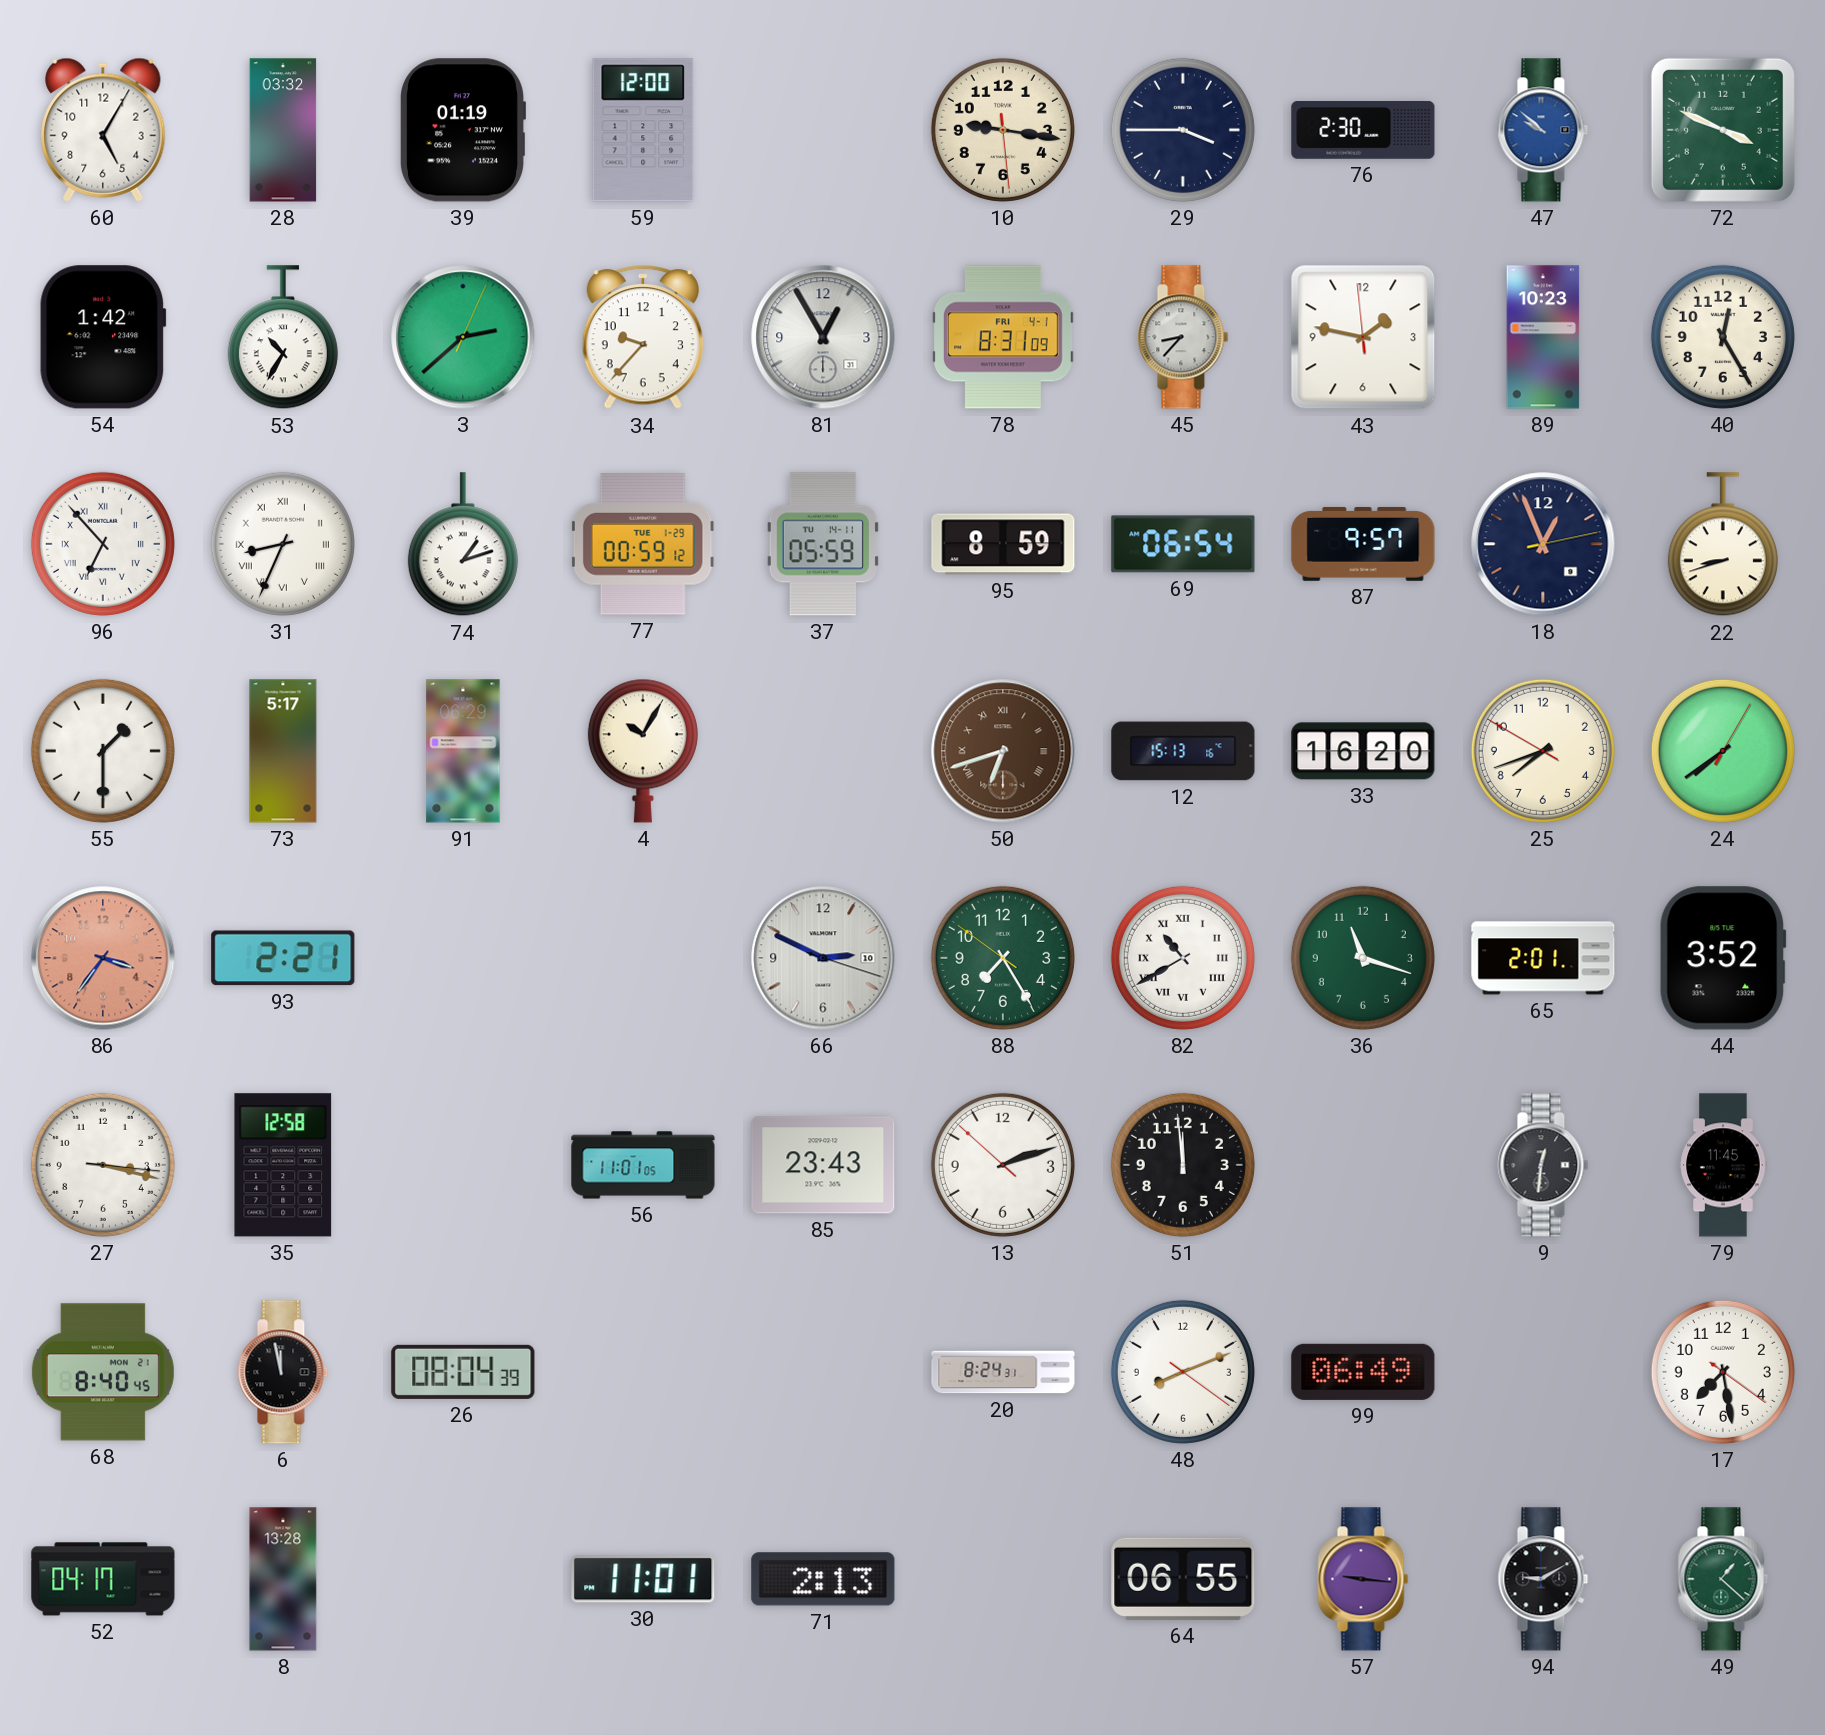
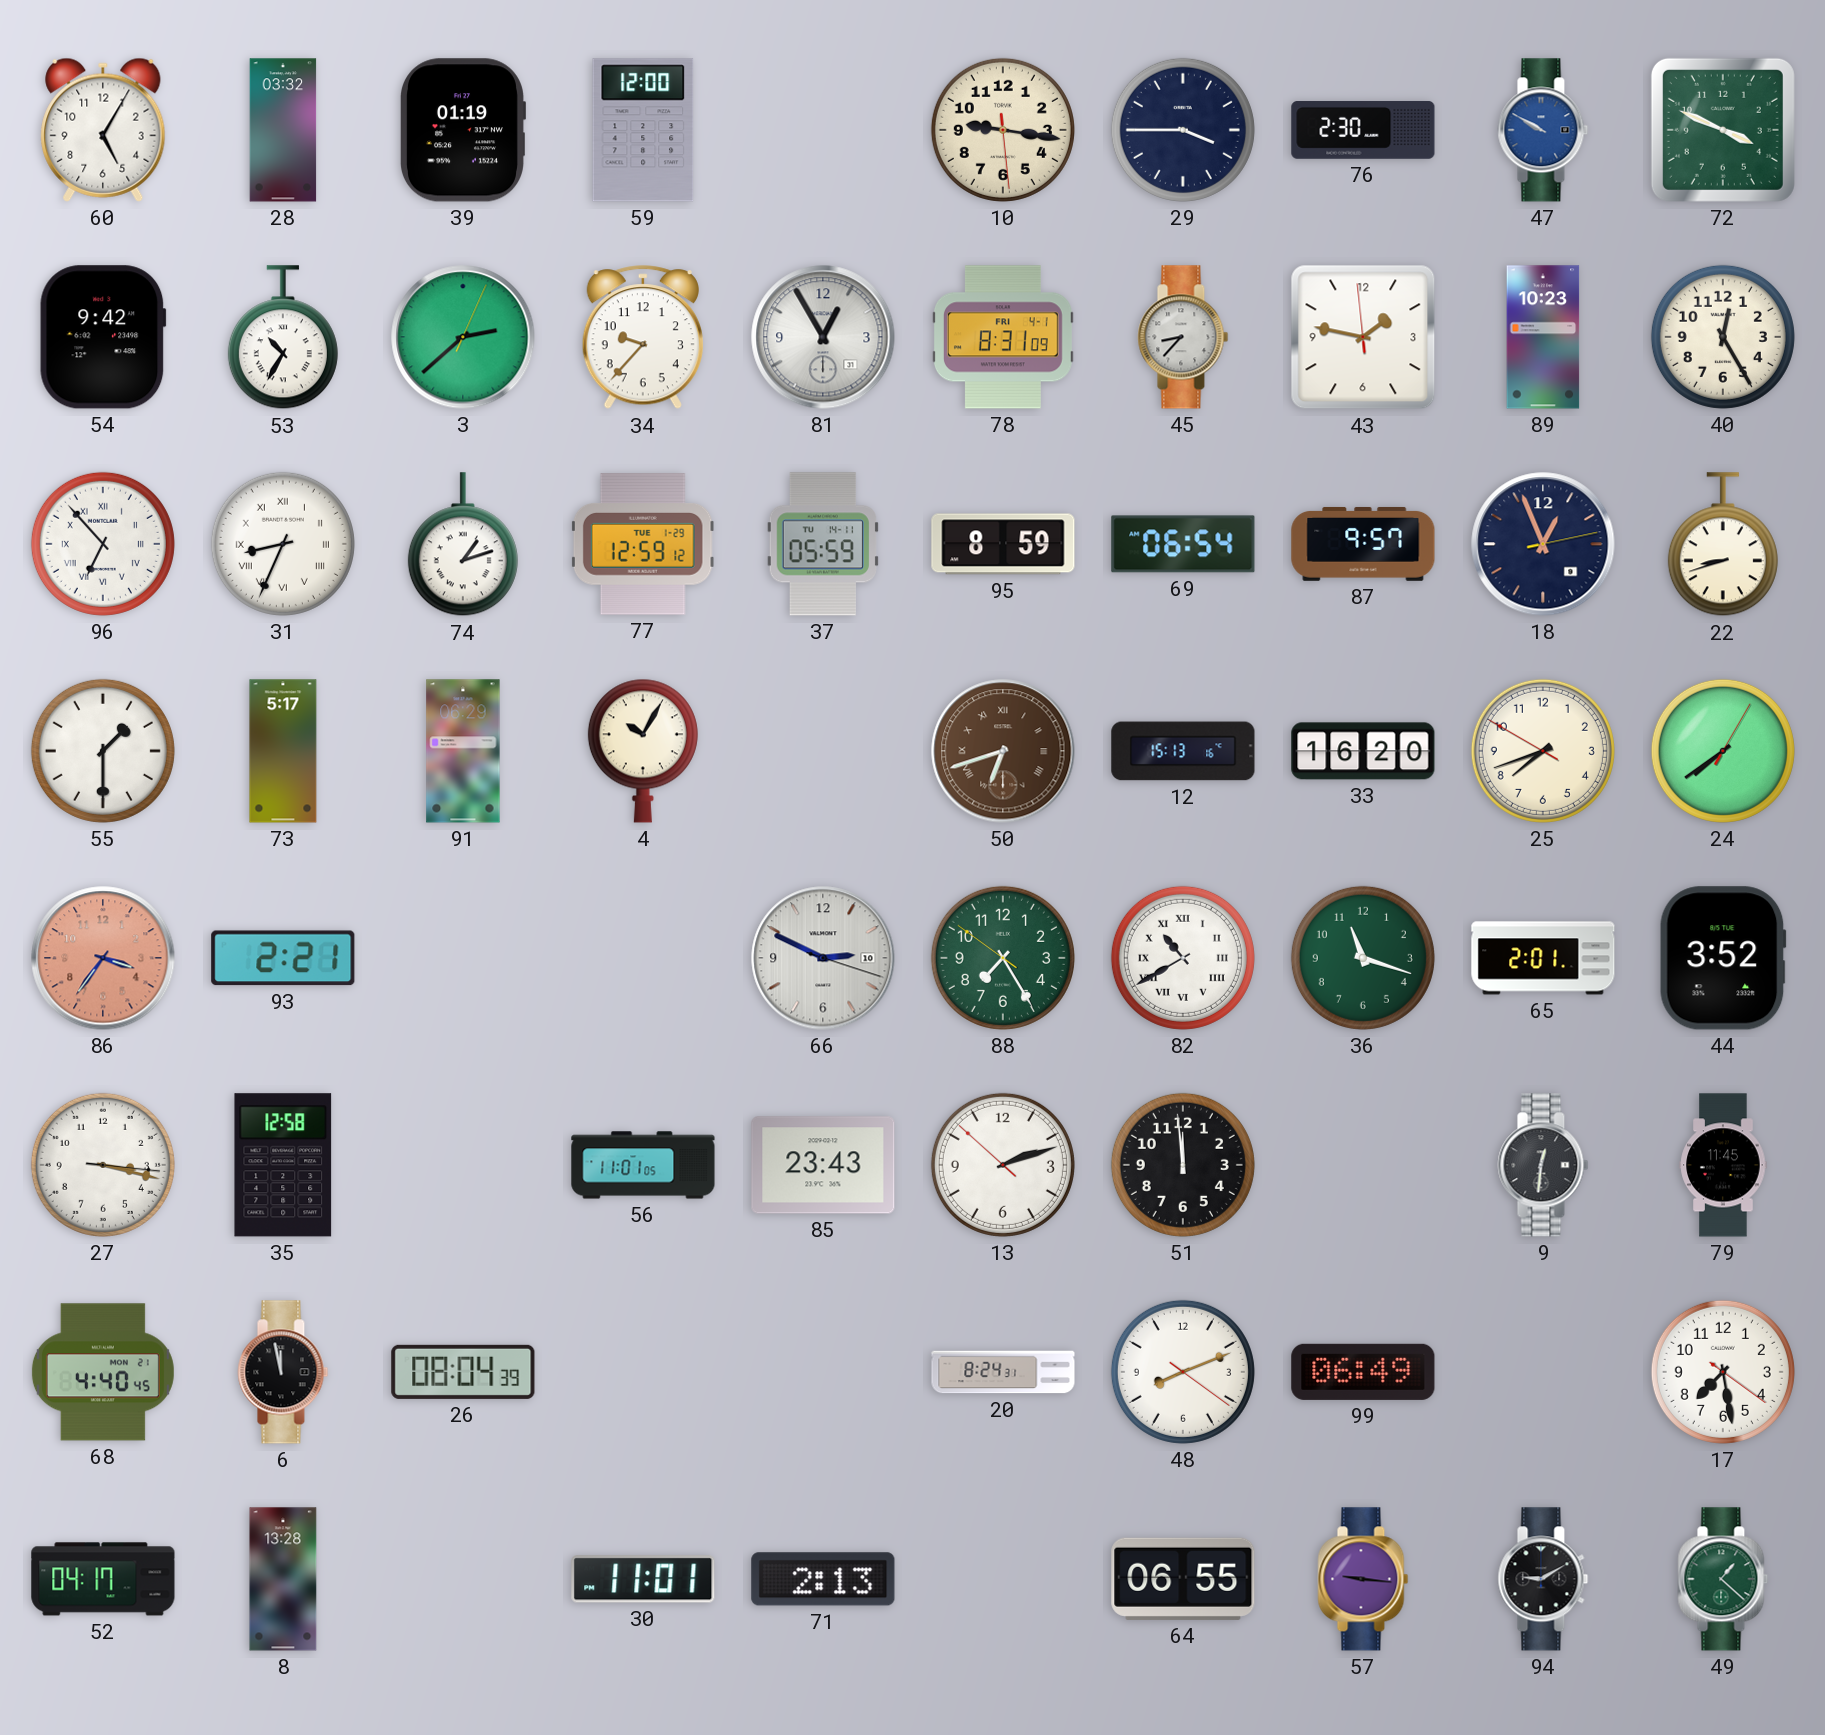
47: 9:52 -> 9:50
54: 1:42 -> 9:42
77: 00:59 -> 12:59
68: 8:40 -> 4:40
